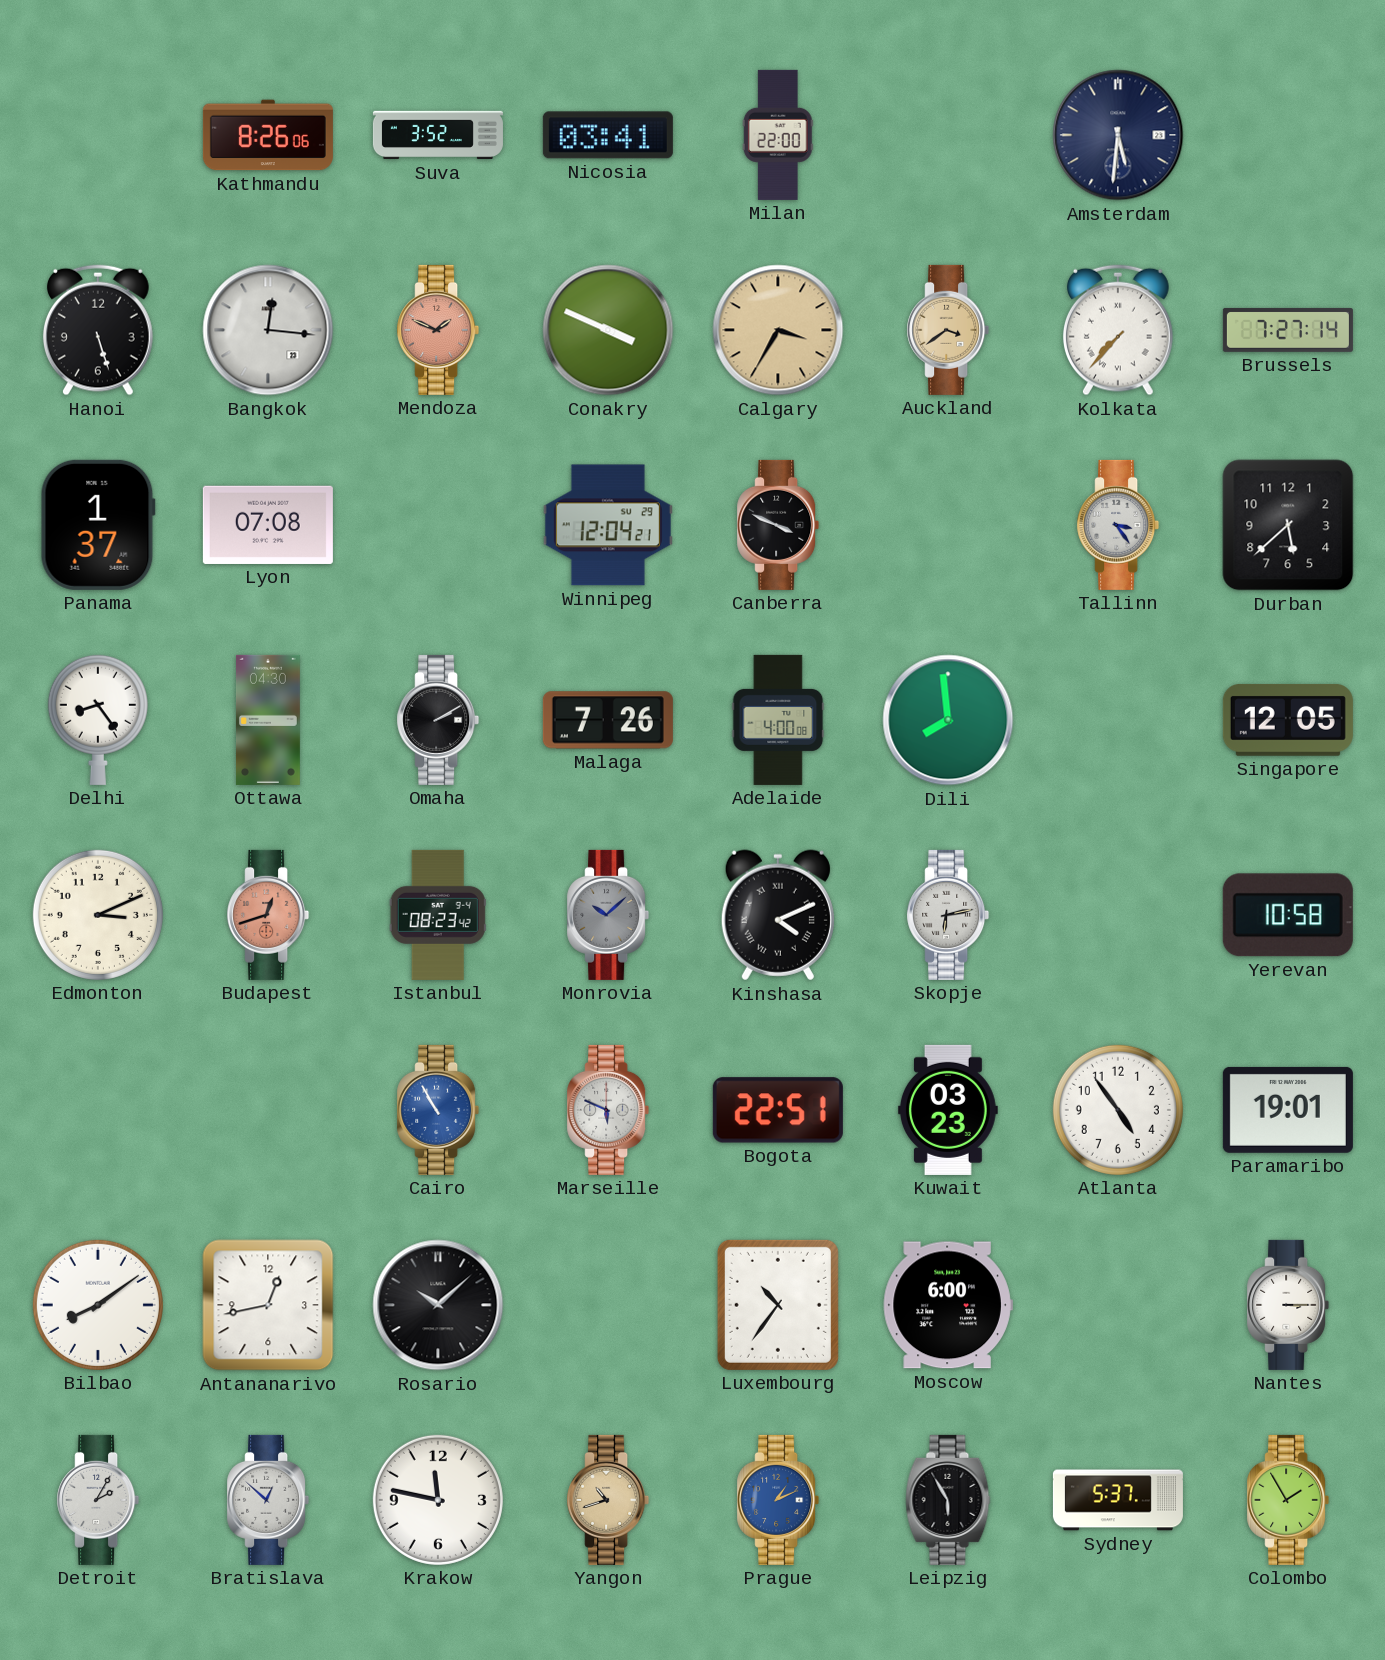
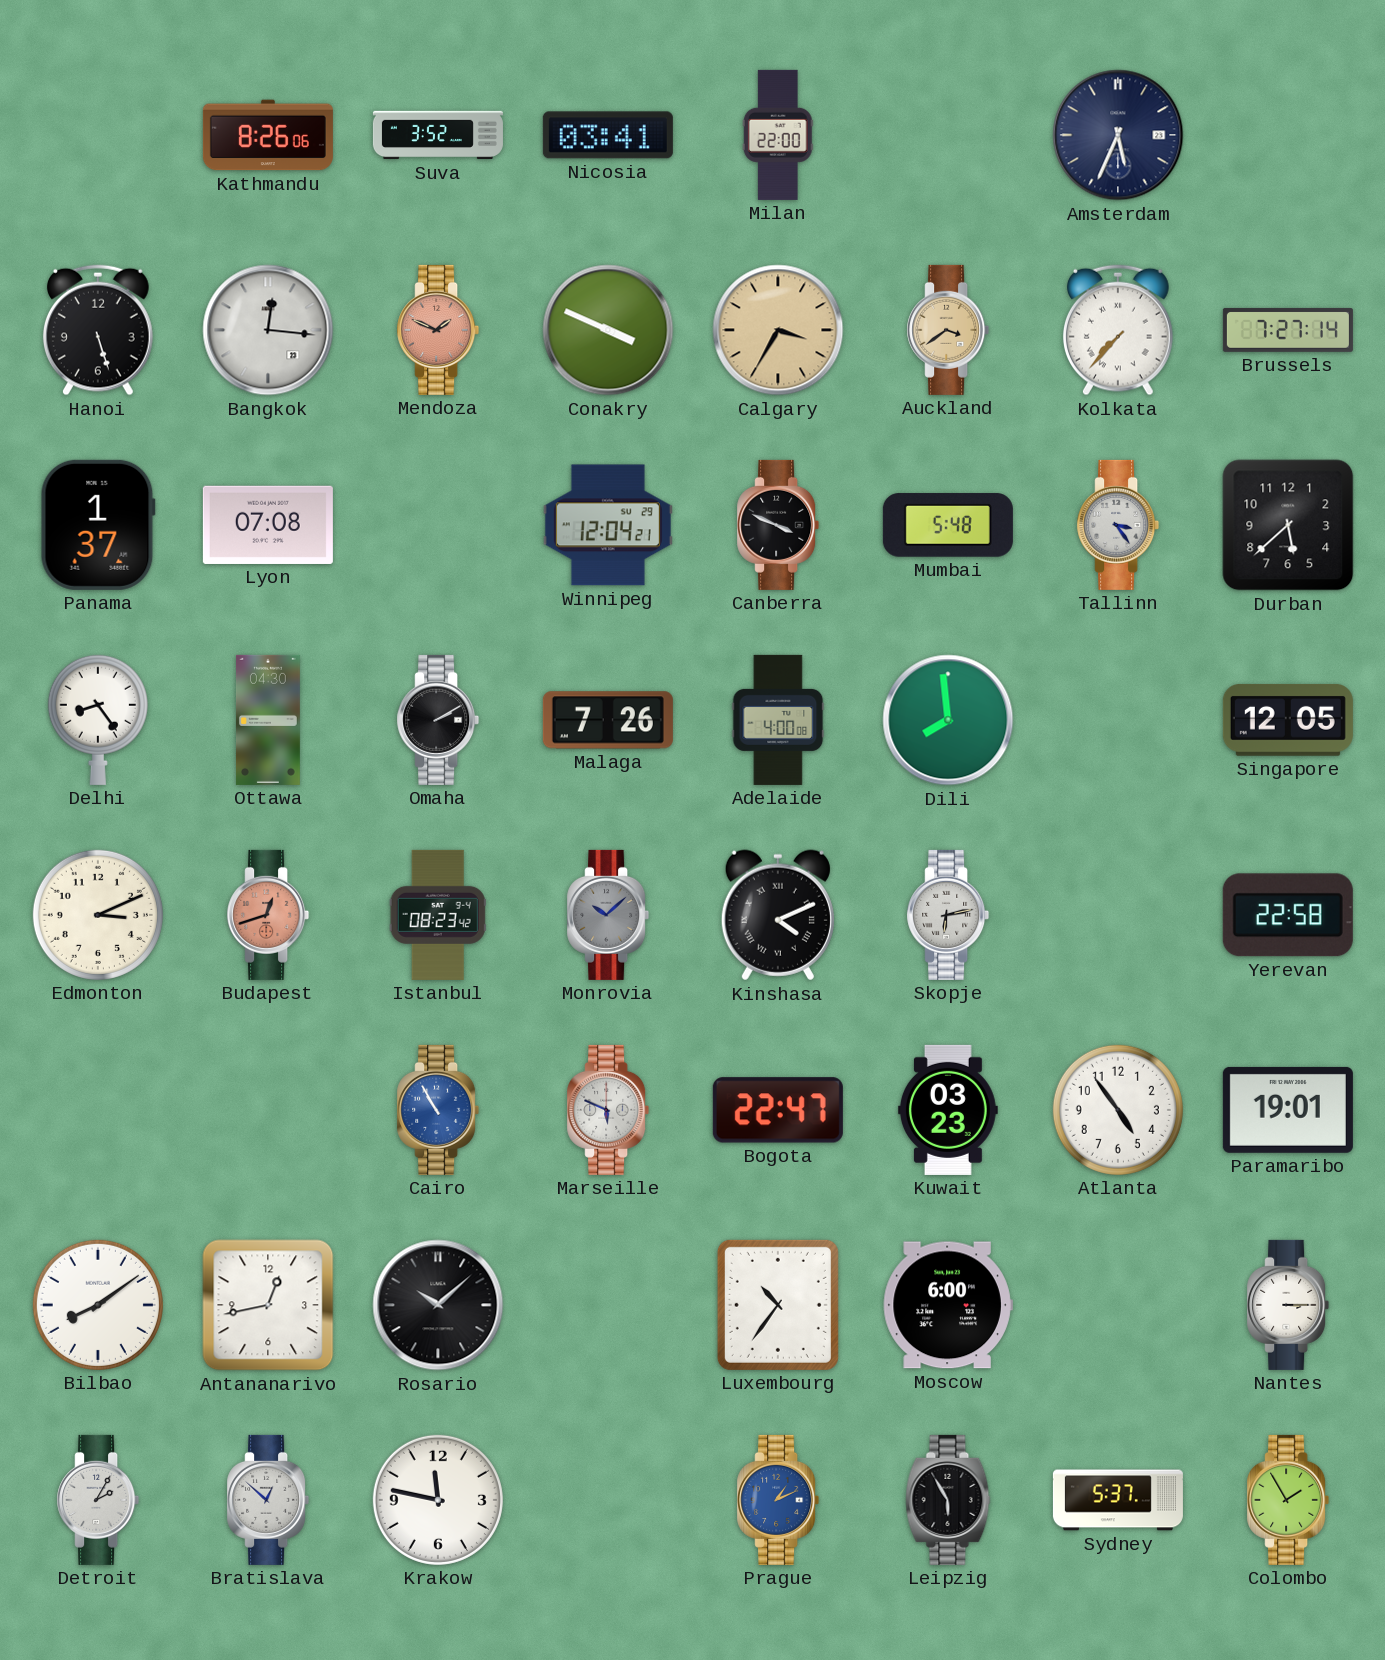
Amsterdam: 5:31 -> 5:34
Mumbai: none -> 5:48
Yerevan: 10:58 -> 22:58
Bogota: 22:51 -> 22:47
Yangon: 10:42 -> none
